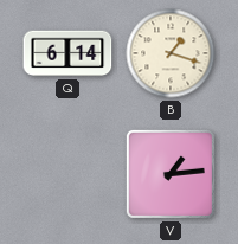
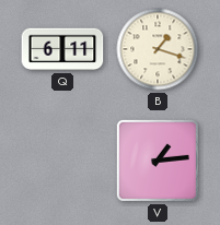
Q: 6:14 -> 6:11
